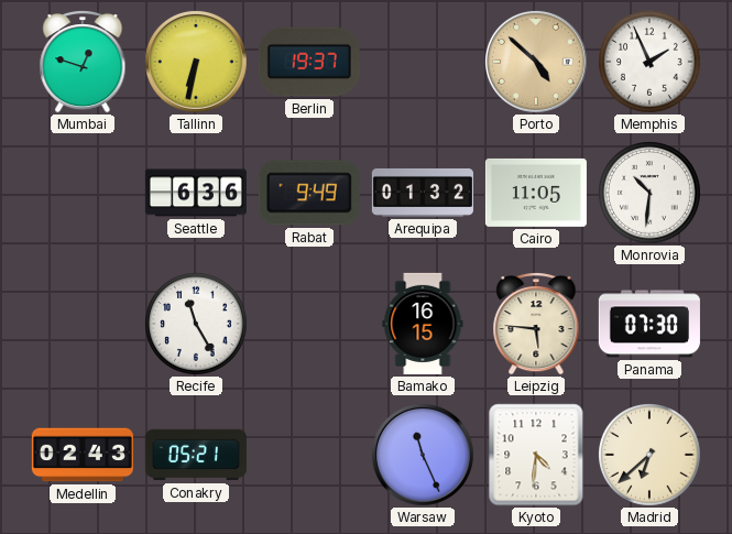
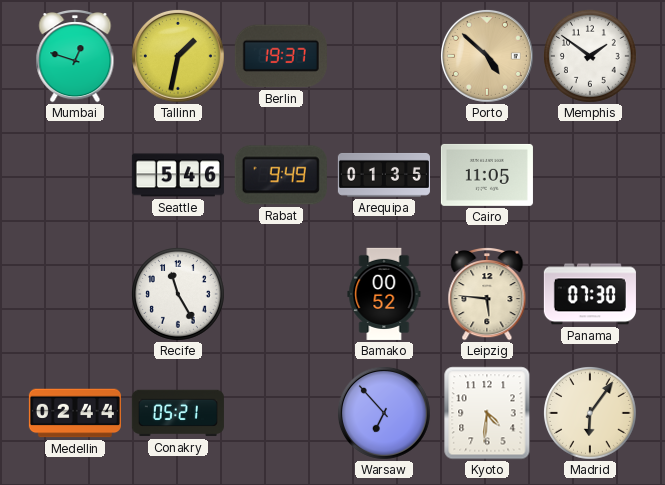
Tallinn: 6:32 -> 1:32
Memphis: 1:56 -> 1:51
Seattle: 6:36 -> 5:46
Arequipa: 01:32 -> 01:35
Monrovia: 10:31 -> none
Bamako: 16:15 -> 00:52
Medellin: 02:43 -> 02:44
Warsaw: 11:26 -> 6:53
Madrid: 6:38 -> 6:06
